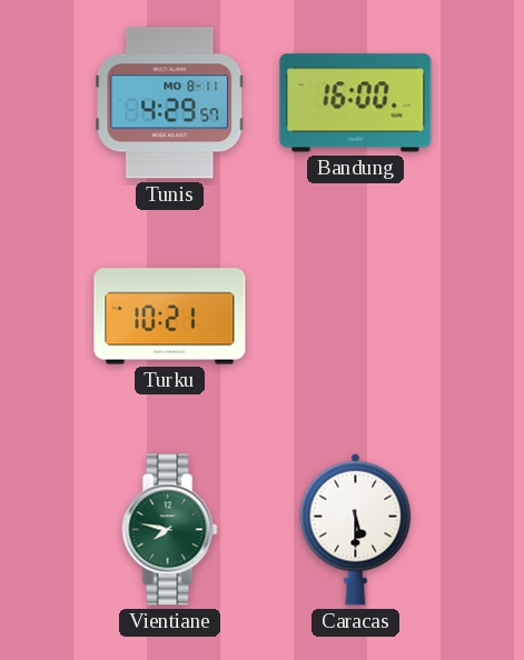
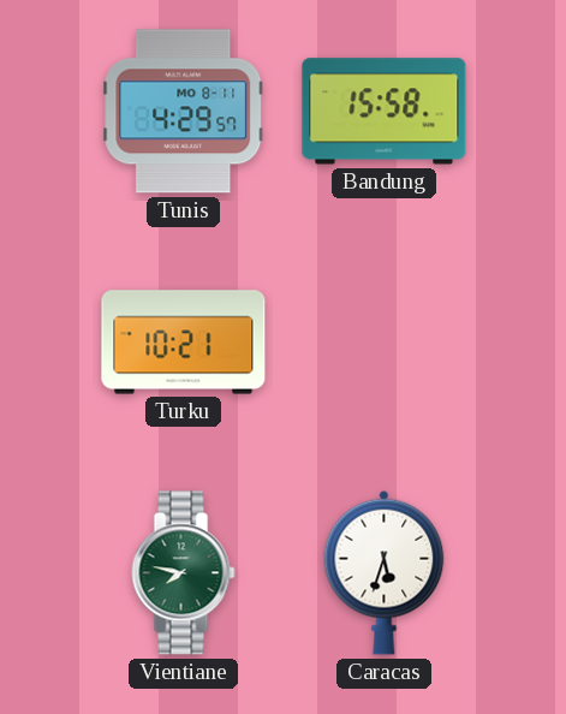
Bandung: 16:00 -> 15:58
Caracas: 5:30 -> 5:33
